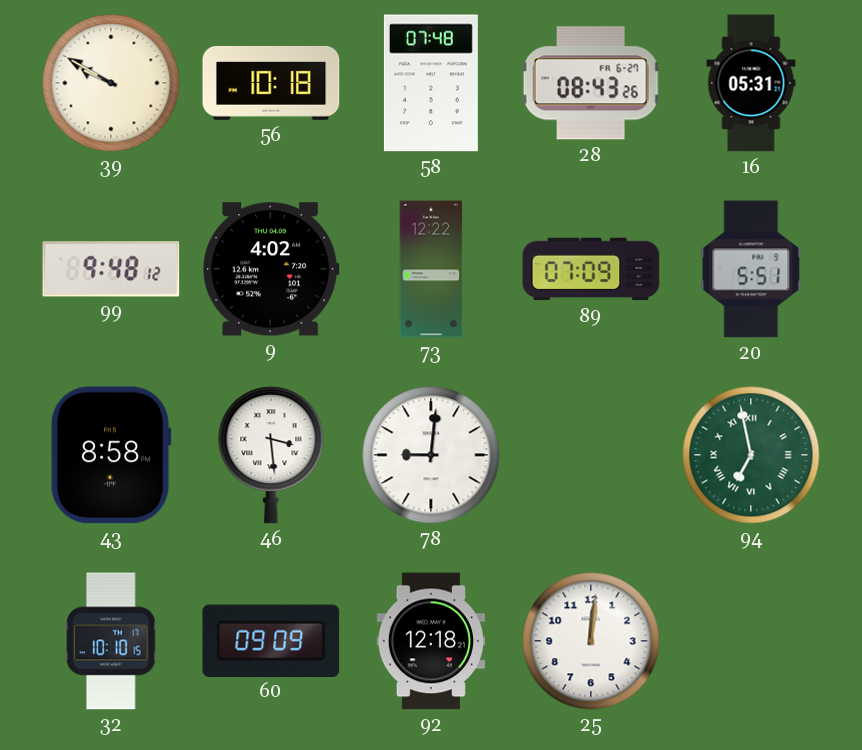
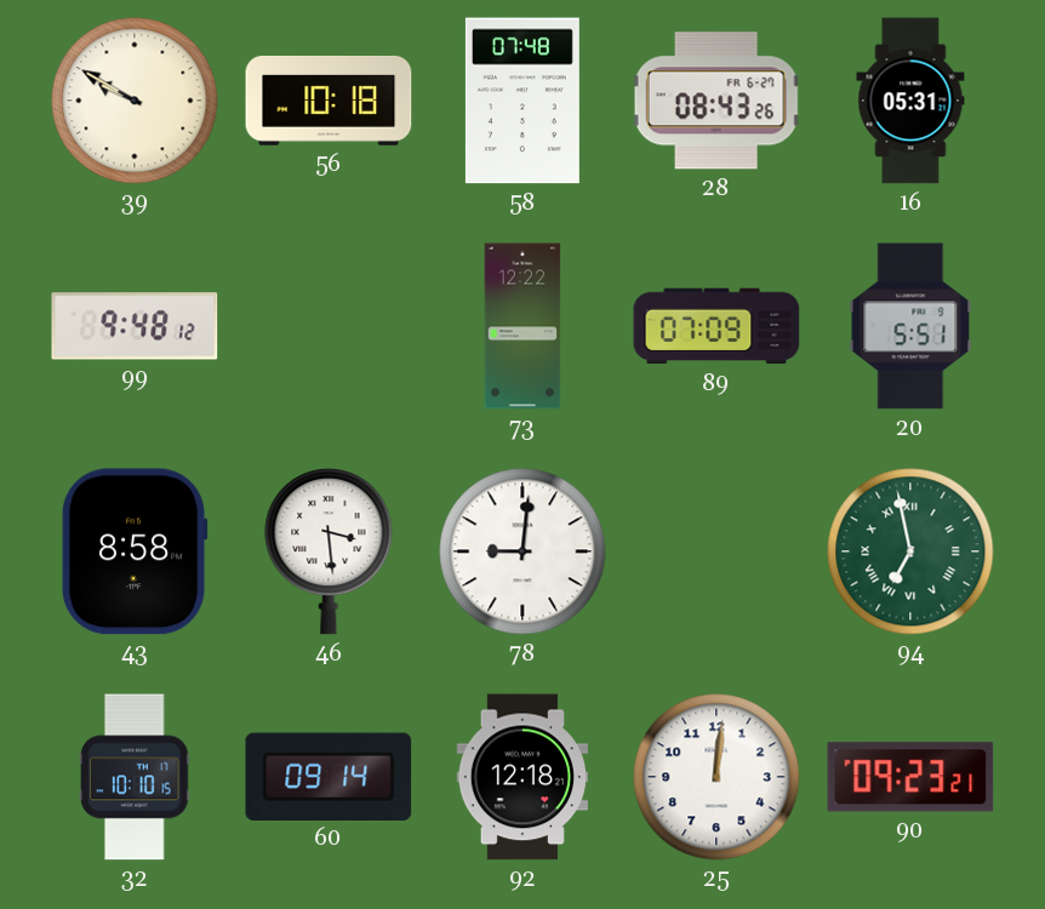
9: 4:02 -> none
60: 09:09 -> 09:14
90: none -> 09:23
